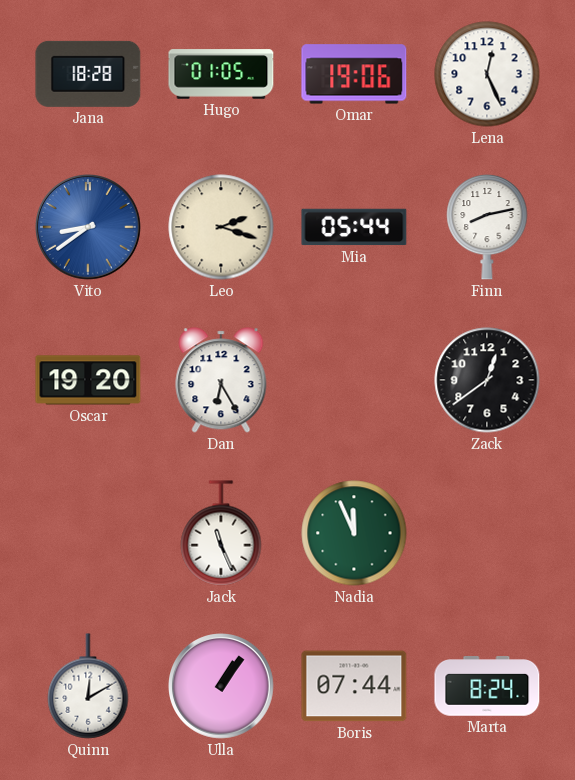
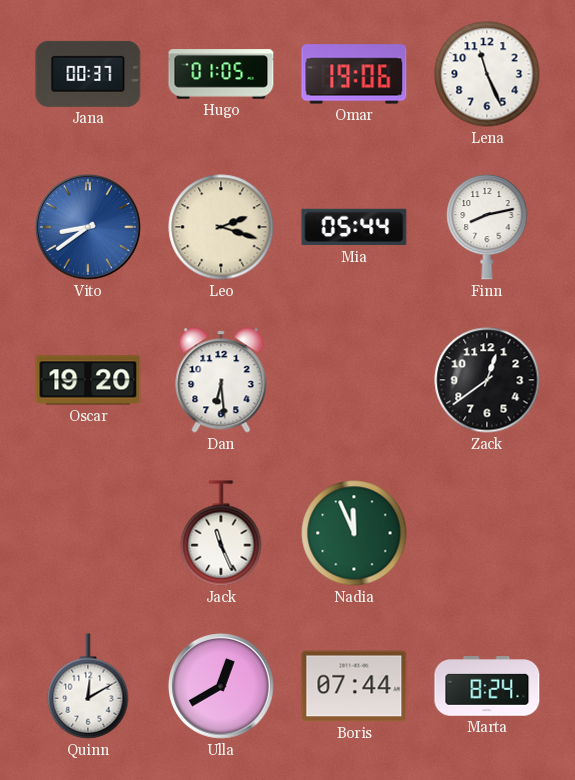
Jana: 18:28 -> 00:37
Lena: 12:26 -> 11:26
Dan: 6:25 -> 6:29
Ulla: 1:06 -> 12:40
